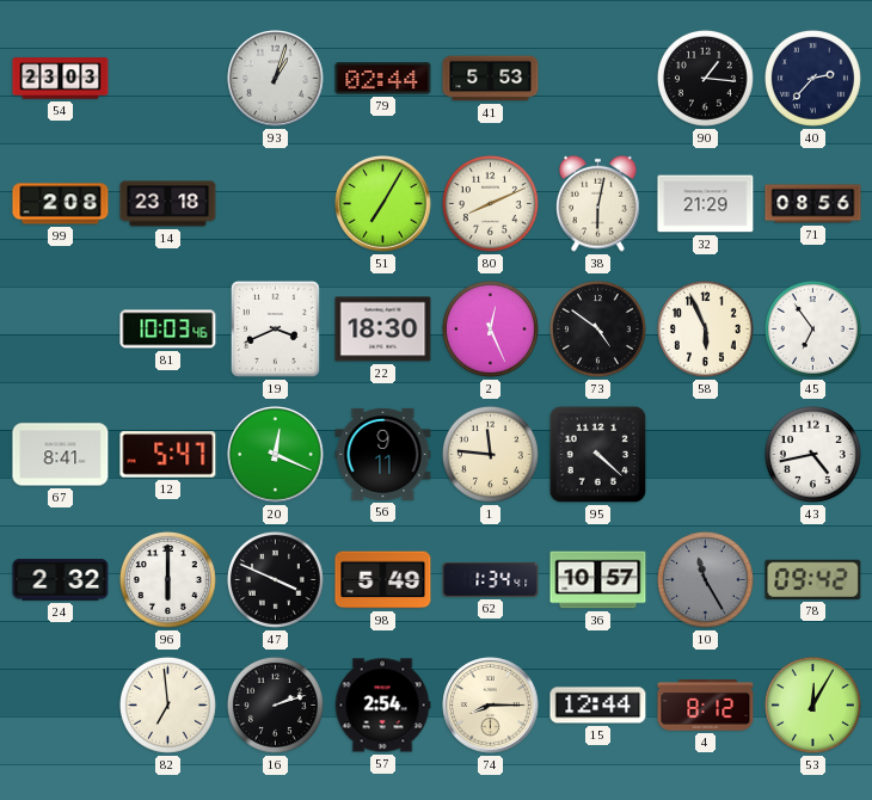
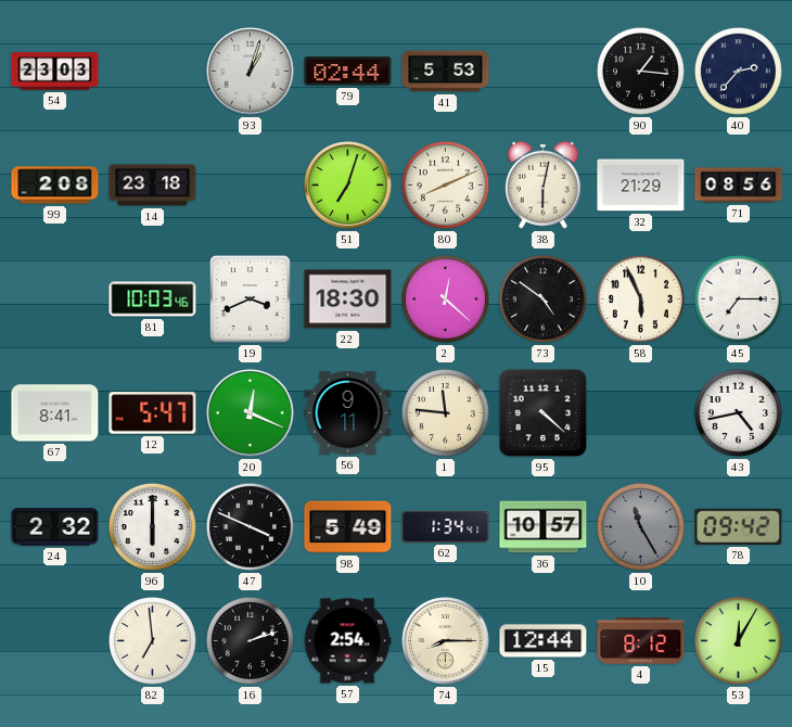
51: 7:05 -> 7:03
2: 12:26 -> 12:22
45: 6:54 -> 7:15
